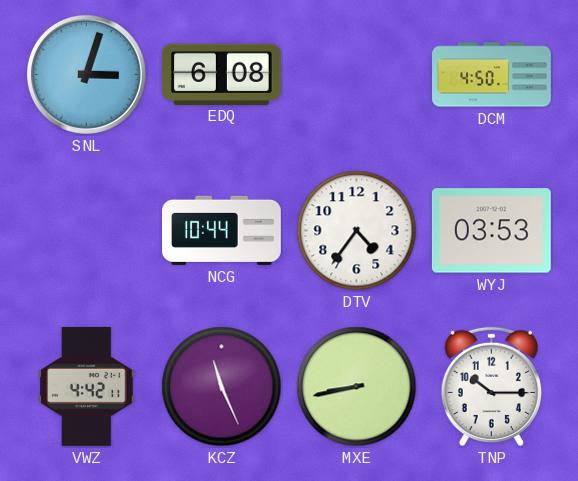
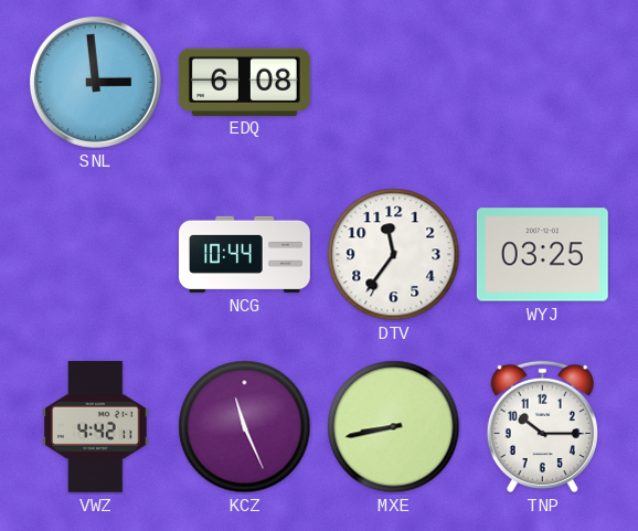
SNL: 3:03 -> 2:59
DCM: 4:50 -> none
DTV: 4:36 -> 11:36
WYJ: 03:53 -> 03:25
